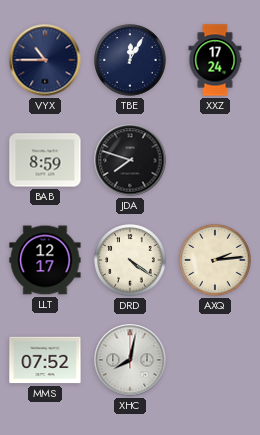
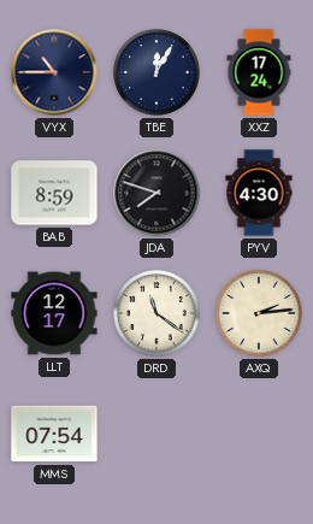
PYV: none -> 4:30
DRD: 4:21 -> 11:21
MMS: 07:52 -> 07:54
XHC: 8:02 -> none
